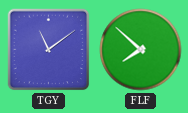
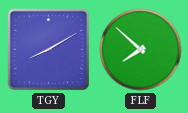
TGY: 11:09 -> 8:10
